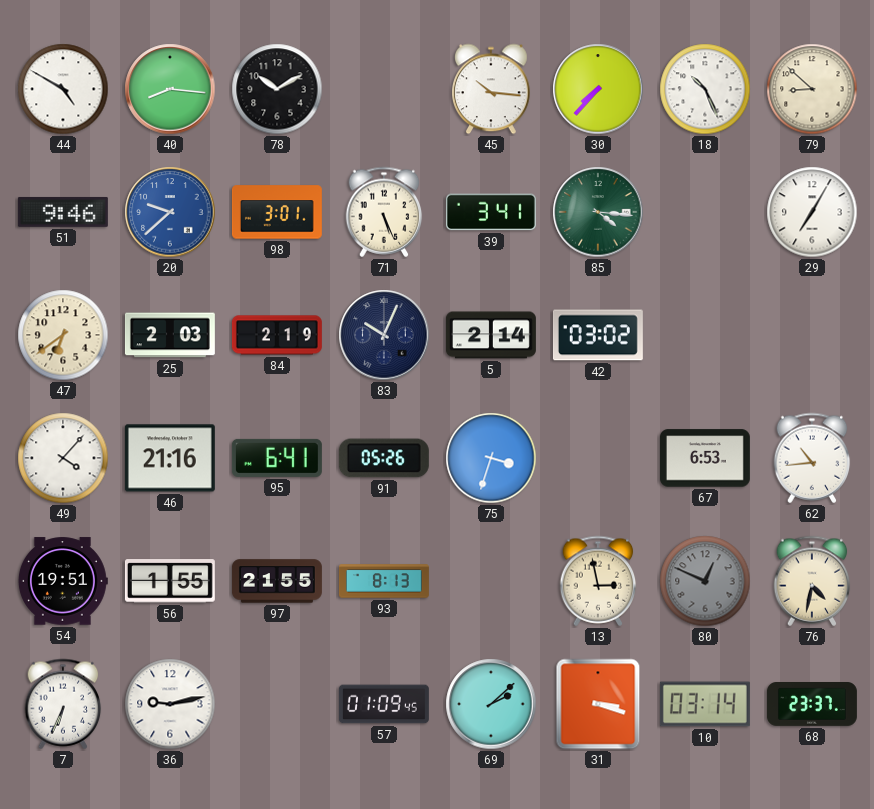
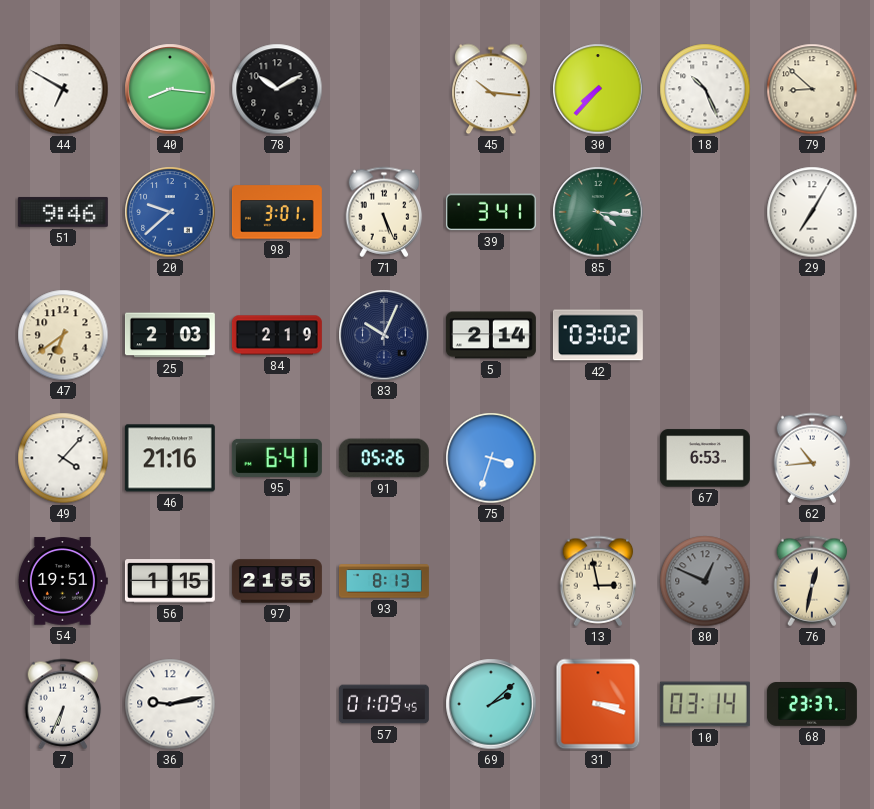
44: 4:50 -> 6:50
56: 1:55 -> 1:15
76: 4:32 -> 12:32
